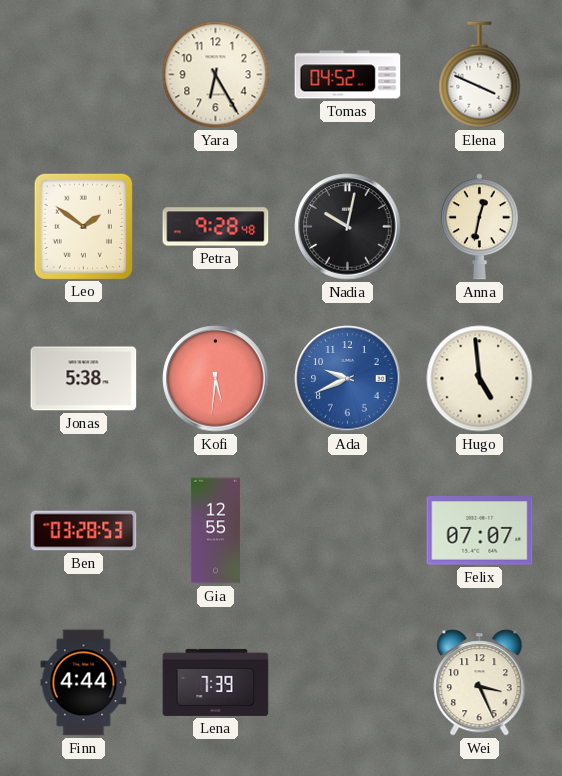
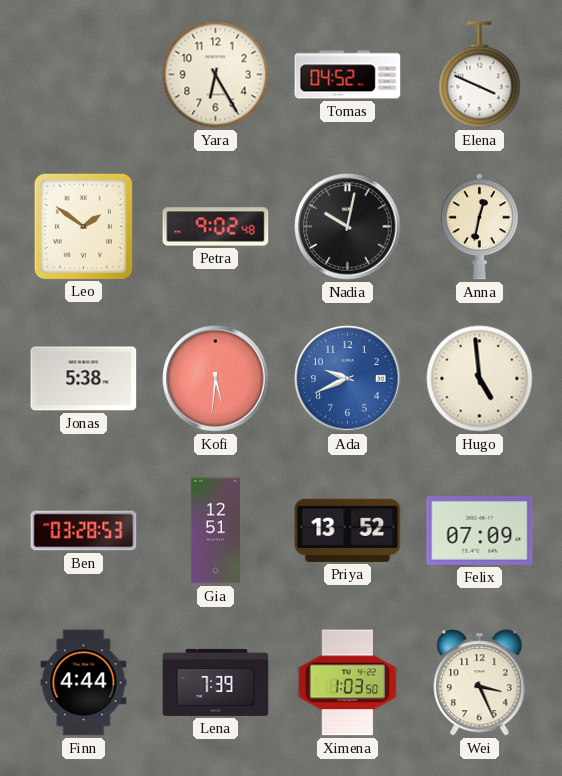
Petra: 9:28 -> 9:02
Gia: 12:55 -> 12:51
Priya: none -> 13:52
Felix: 07:07 -> 07:09
Ximena: none -> 1:03
